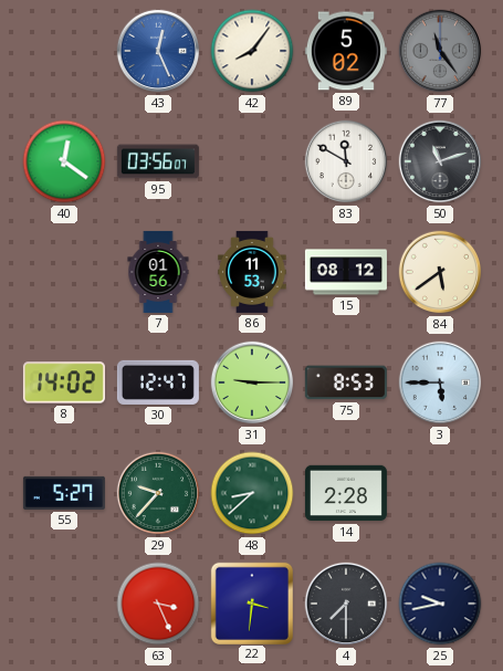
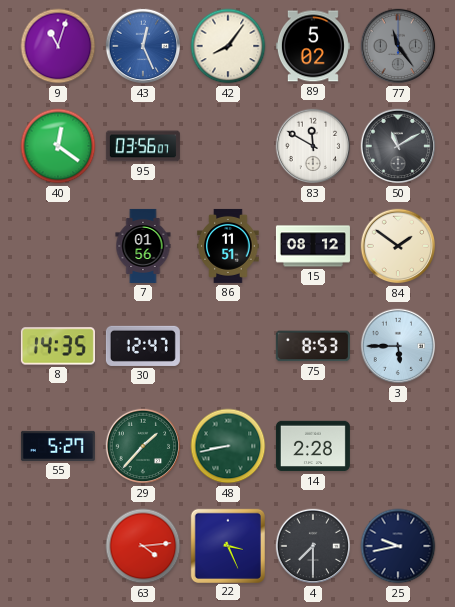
9: none -> 11:03
50: 11:12 -> 11:10
86: 11:53 -> 11:51
84: 5:39 -> 1:51
8: 14:02 -> 14:35
31: 9:15 -> none
29: 9:37 -> 1:37
48: 8:38 -> 8:43
63: 3:26 -> 4:14
22: 3:31 -> 3:26
